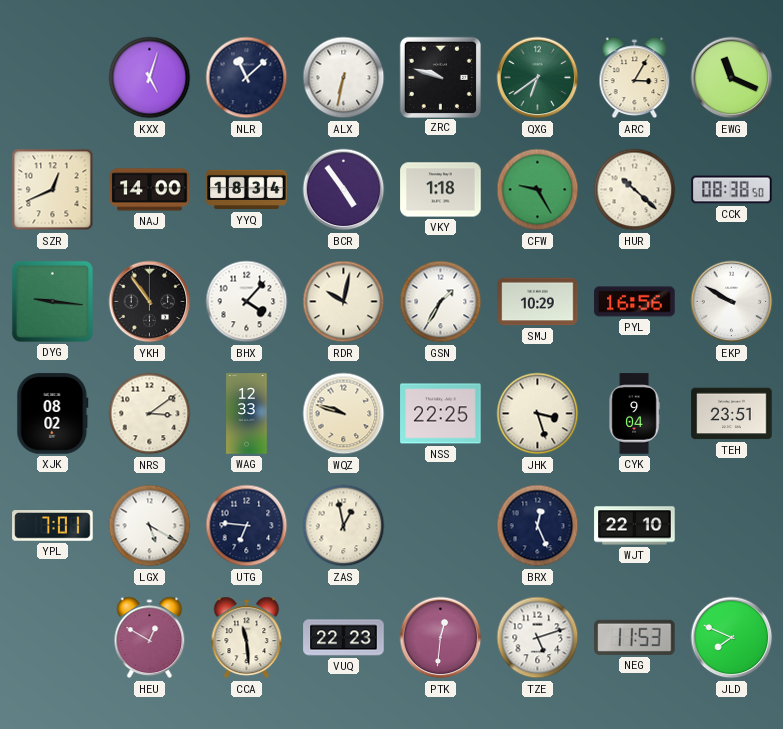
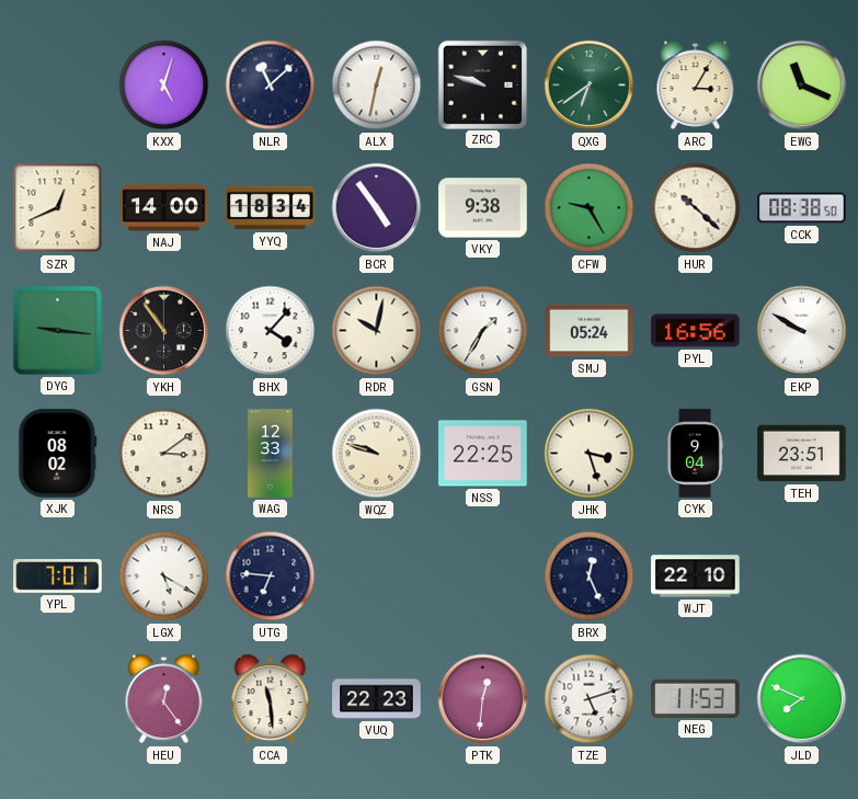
ALX: 6:32 -> 12:32
VKY: 1:18 -> 9:38
SMJ: 10:29 -> 05:24
ZAS: 12:58 -> none
HEU: 12:50 -> 12:24
